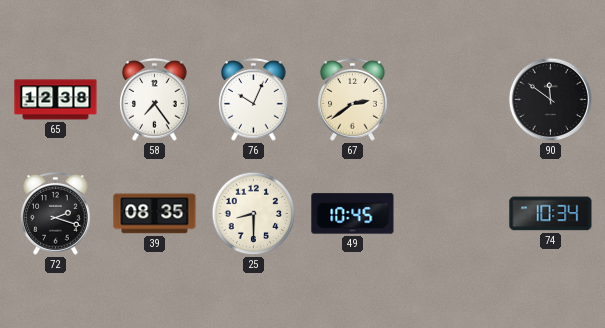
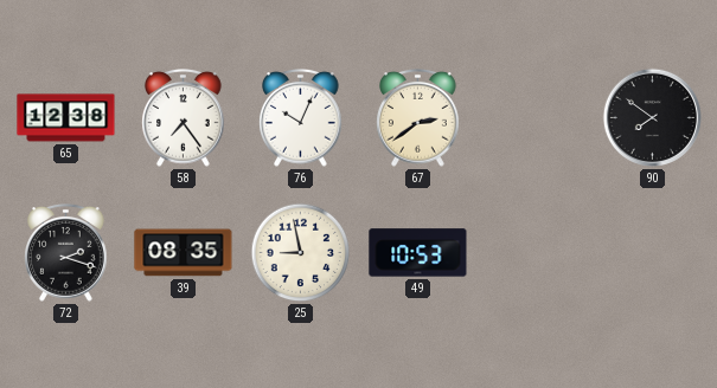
90: 11:51 -> 7:51
25: 8:30 -> 8:58
49: 10:45 -> 10:53
74: 10:34 -> none
